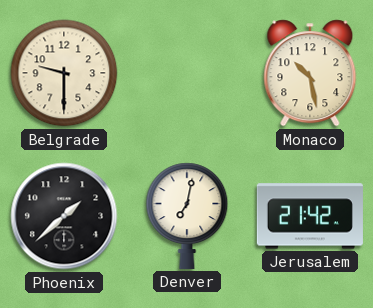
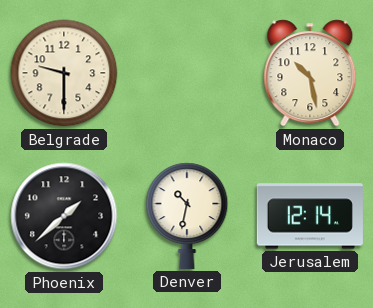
Denver: 7:02 -> 10:32
Jerusalem: 21:42 -> 12:14
